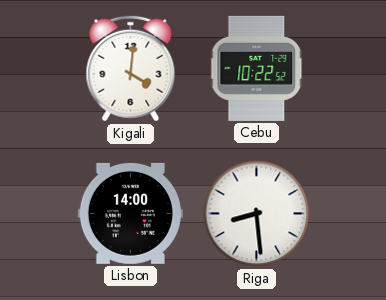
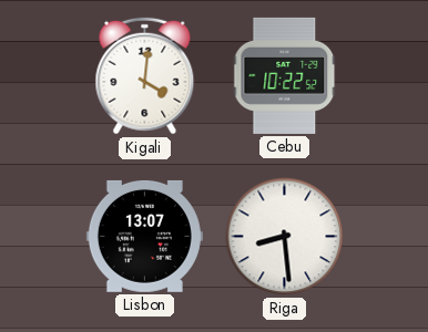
Lisbon: 14:00 -> 13:07
